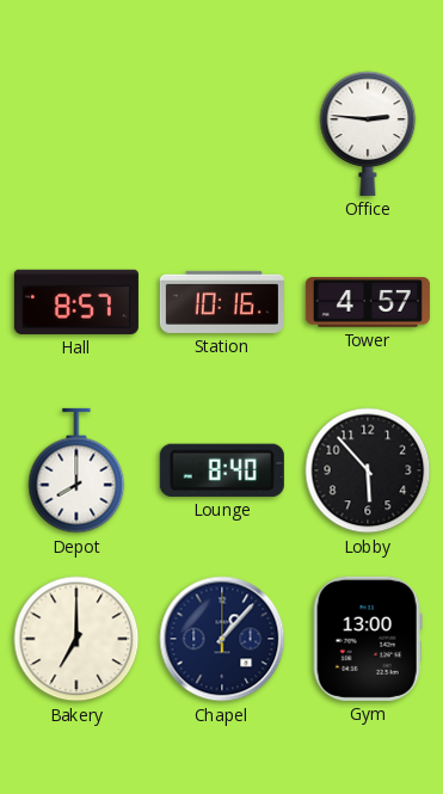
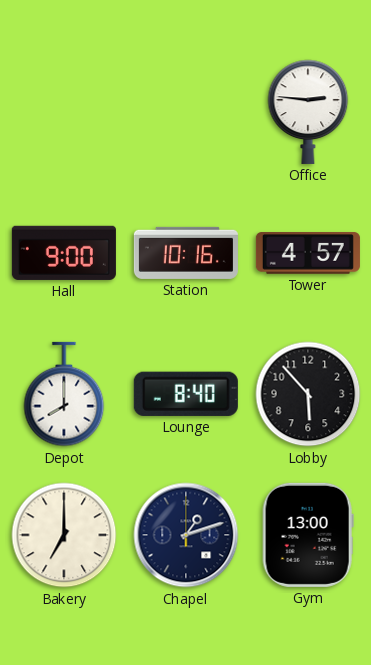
Hall: 8:57 -> 9:00
Chapel: 1:07 -> 1:12
